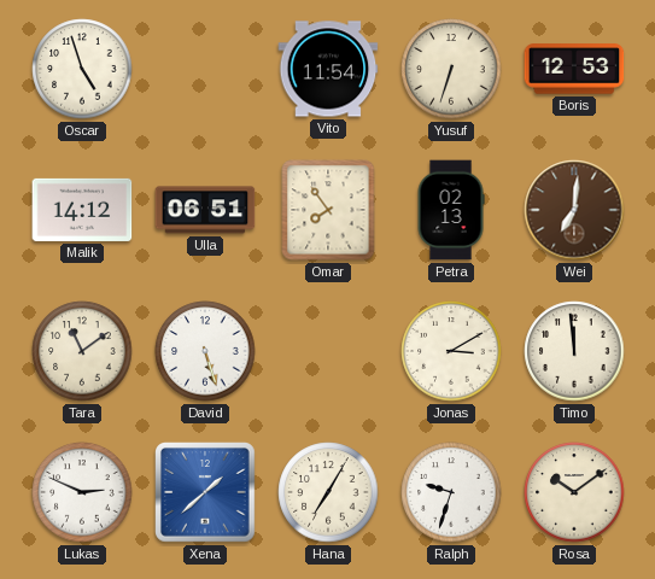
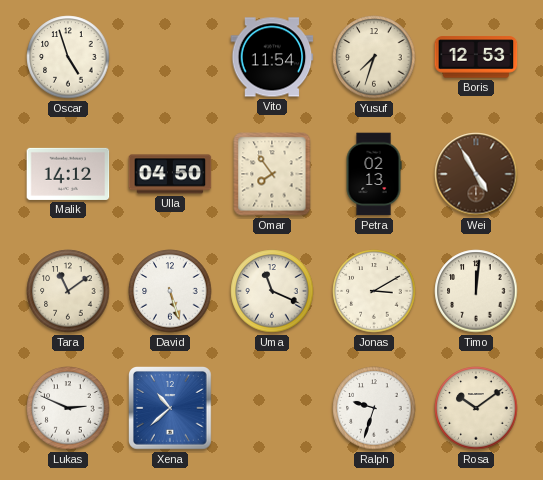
Yusuf: 6:33 -> 7:33
Ulla: 06:51 -> 04:50
Wei: 7:01 -> 4:55
Uma: none -> 11:19
Timo: 11:59 -> 12:01
Xena: 1:38 -> 10:38
Hana: 7:05 -> none
